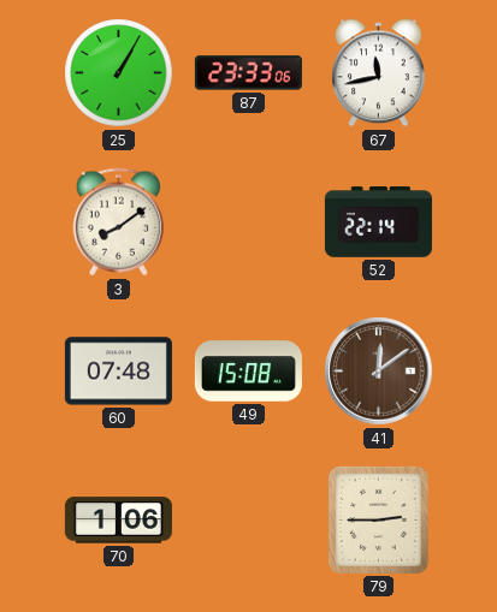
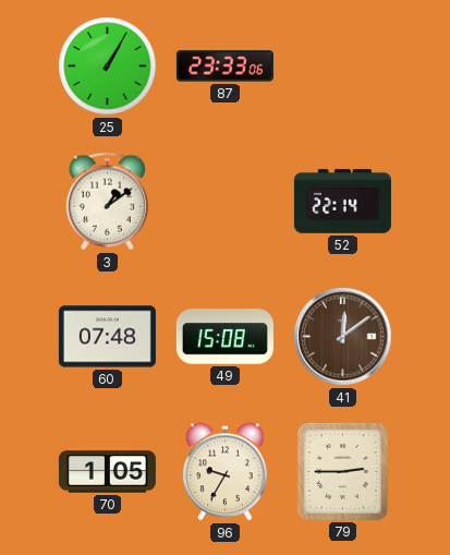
67: 11:43 -> none
3: 8:09 -> 1:09
70: 1:06 -> 1:05
96: none -> 9:35
